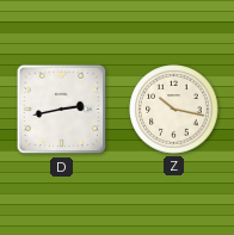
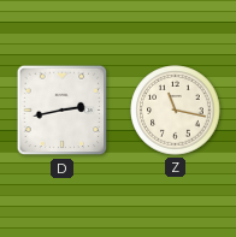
Z: 10:17 -> 11:17
